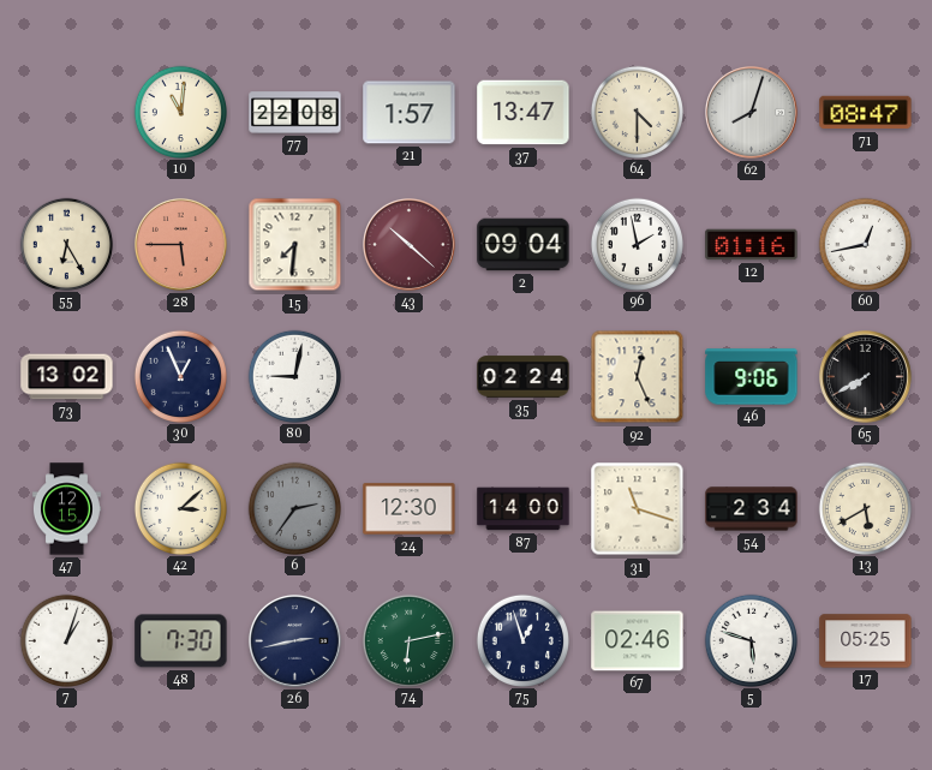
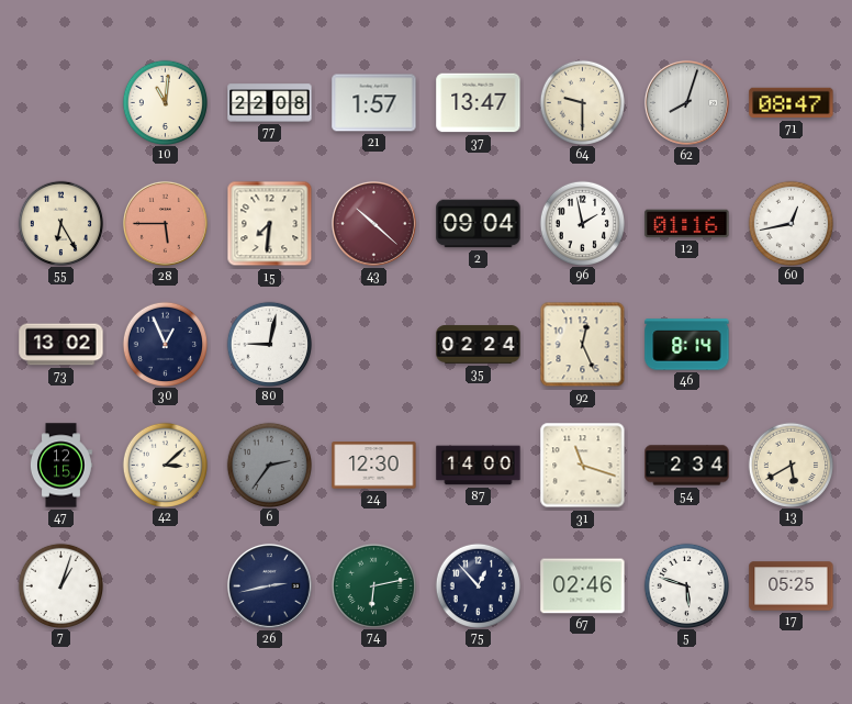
64: 4:30 -> 9:30
46: 9:06 -> 8:14
65: 7:40 -> none
48: 7:30 -> none
75: 12:57 -> 12:53
